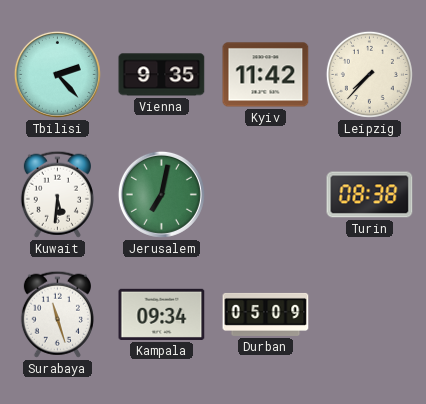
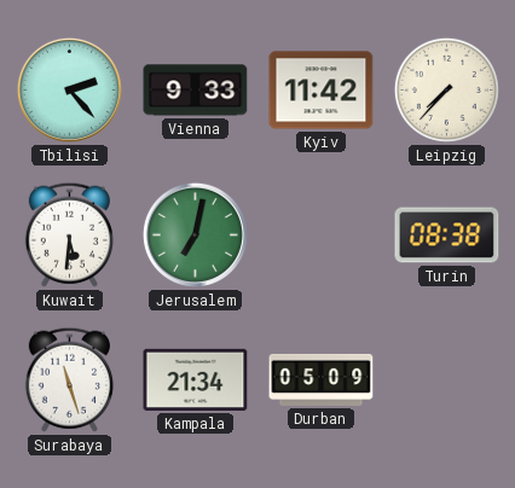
Vienna: 9:35 -> 9:33
Kampala: 09:34 -> 21:34
